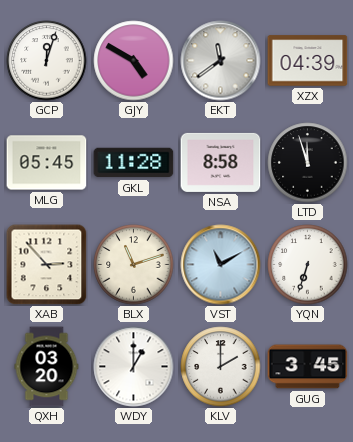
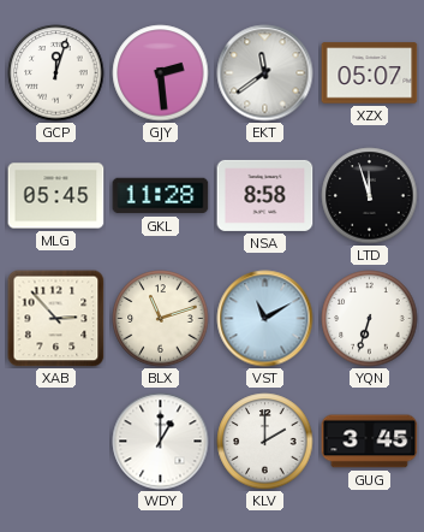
GJY: 4:50 -> 2:29
XZX: 04:39 -> 05:07
QXH: 03:20 -> none
